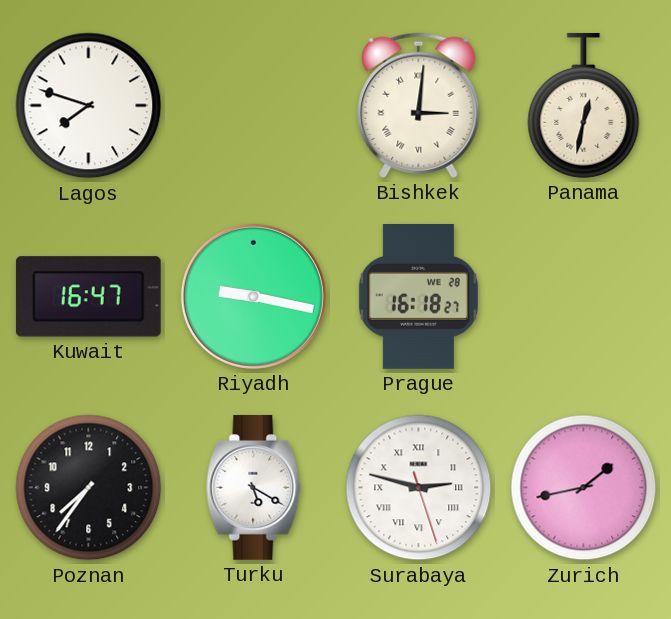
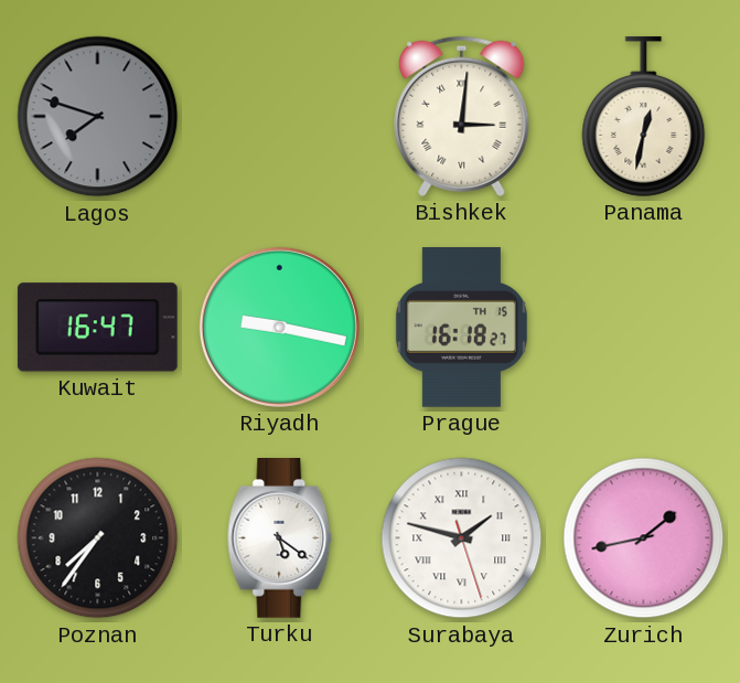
Lagos dial: white -> grey
Prague date: WE 28 -> TH 15
Turku: 5:20 -> 5:21
Surabaya: 2:47 -> 1:47
